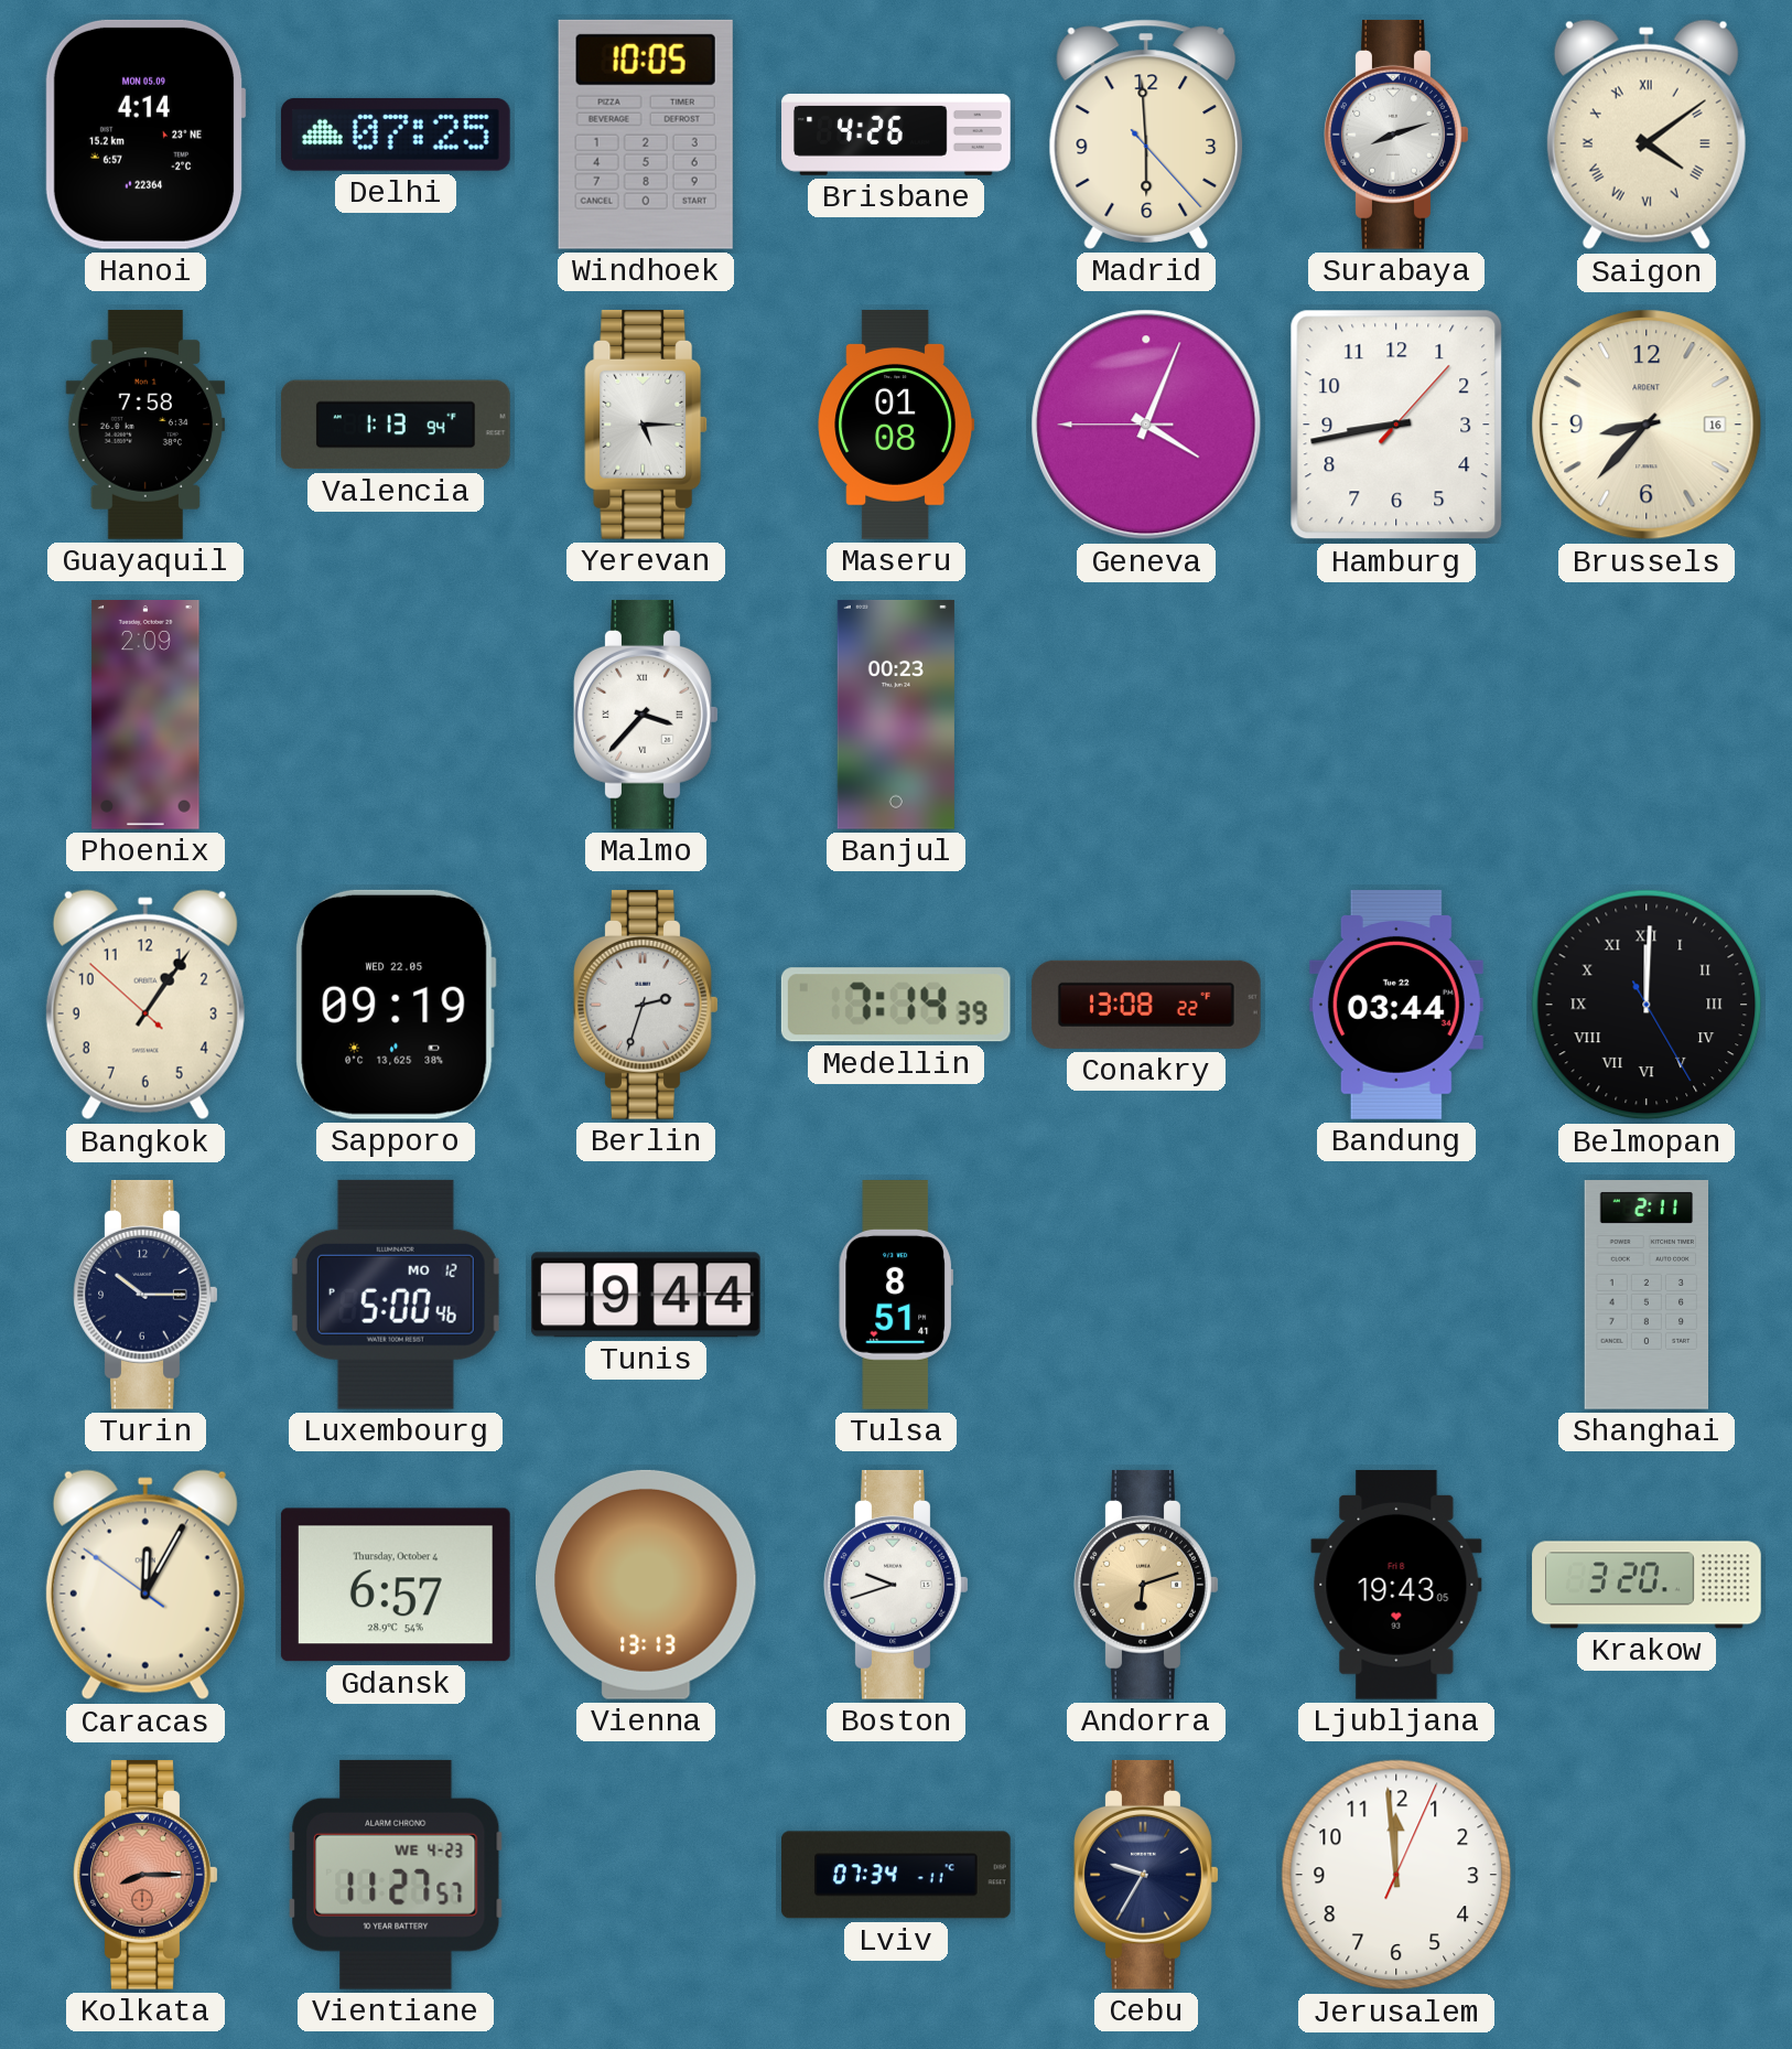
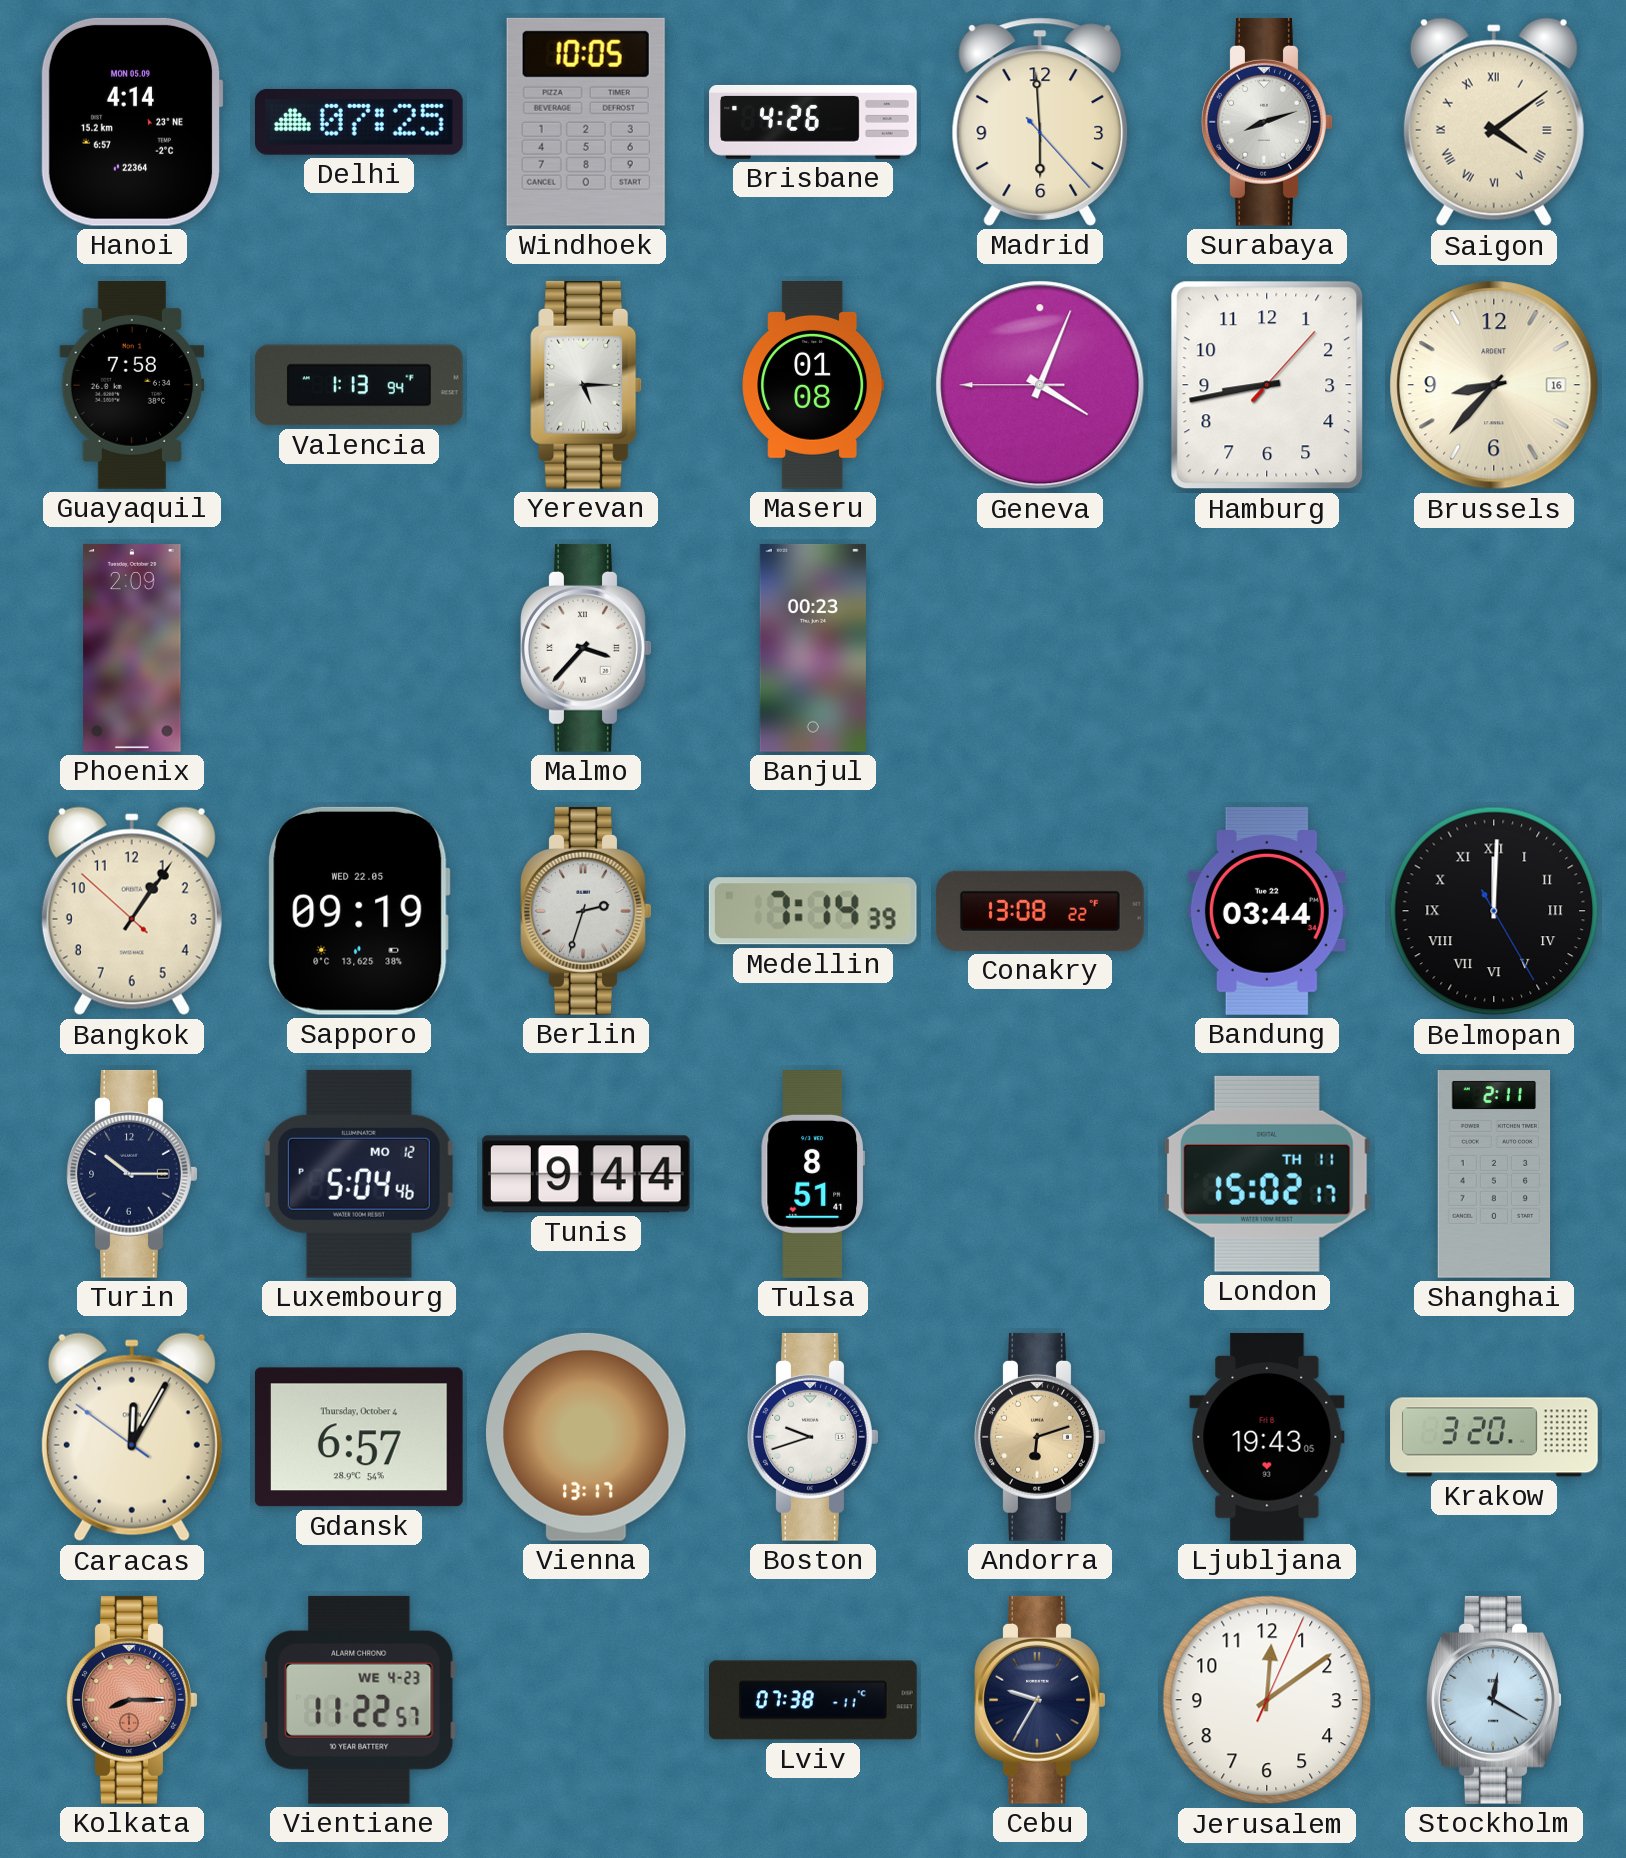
Luxembourg: 5:00 -> 5:04
London: none -> 15:02
Vienna: 13:13 -> 13:17
Vientiane: 11:27 -> 11:22
Lviv: 07:34 -> 07:38
Jerusalem: 11:59 -> 12:09
Stockholm: none -> 12:20
